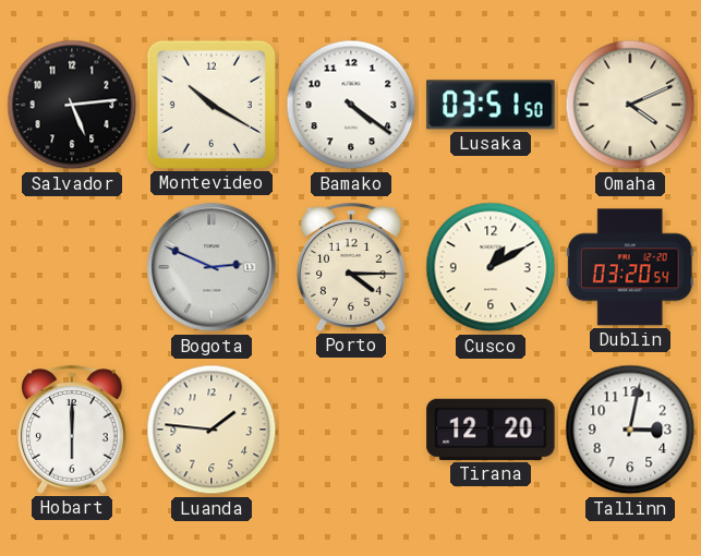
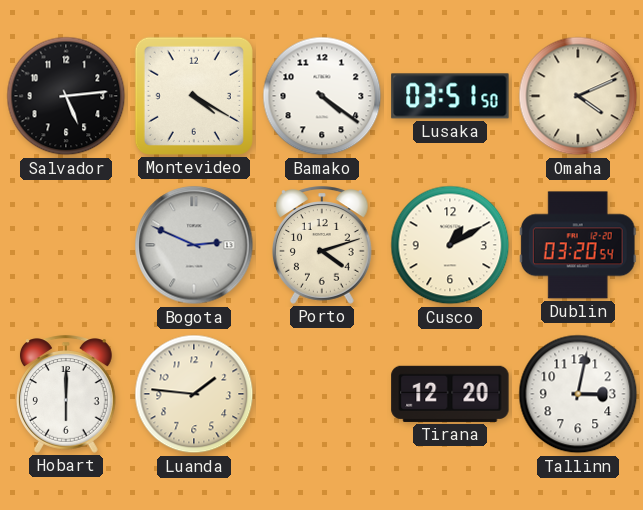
Montevideo: 10:20 -> 4:20
Porto: 4:15 -> 4:12
